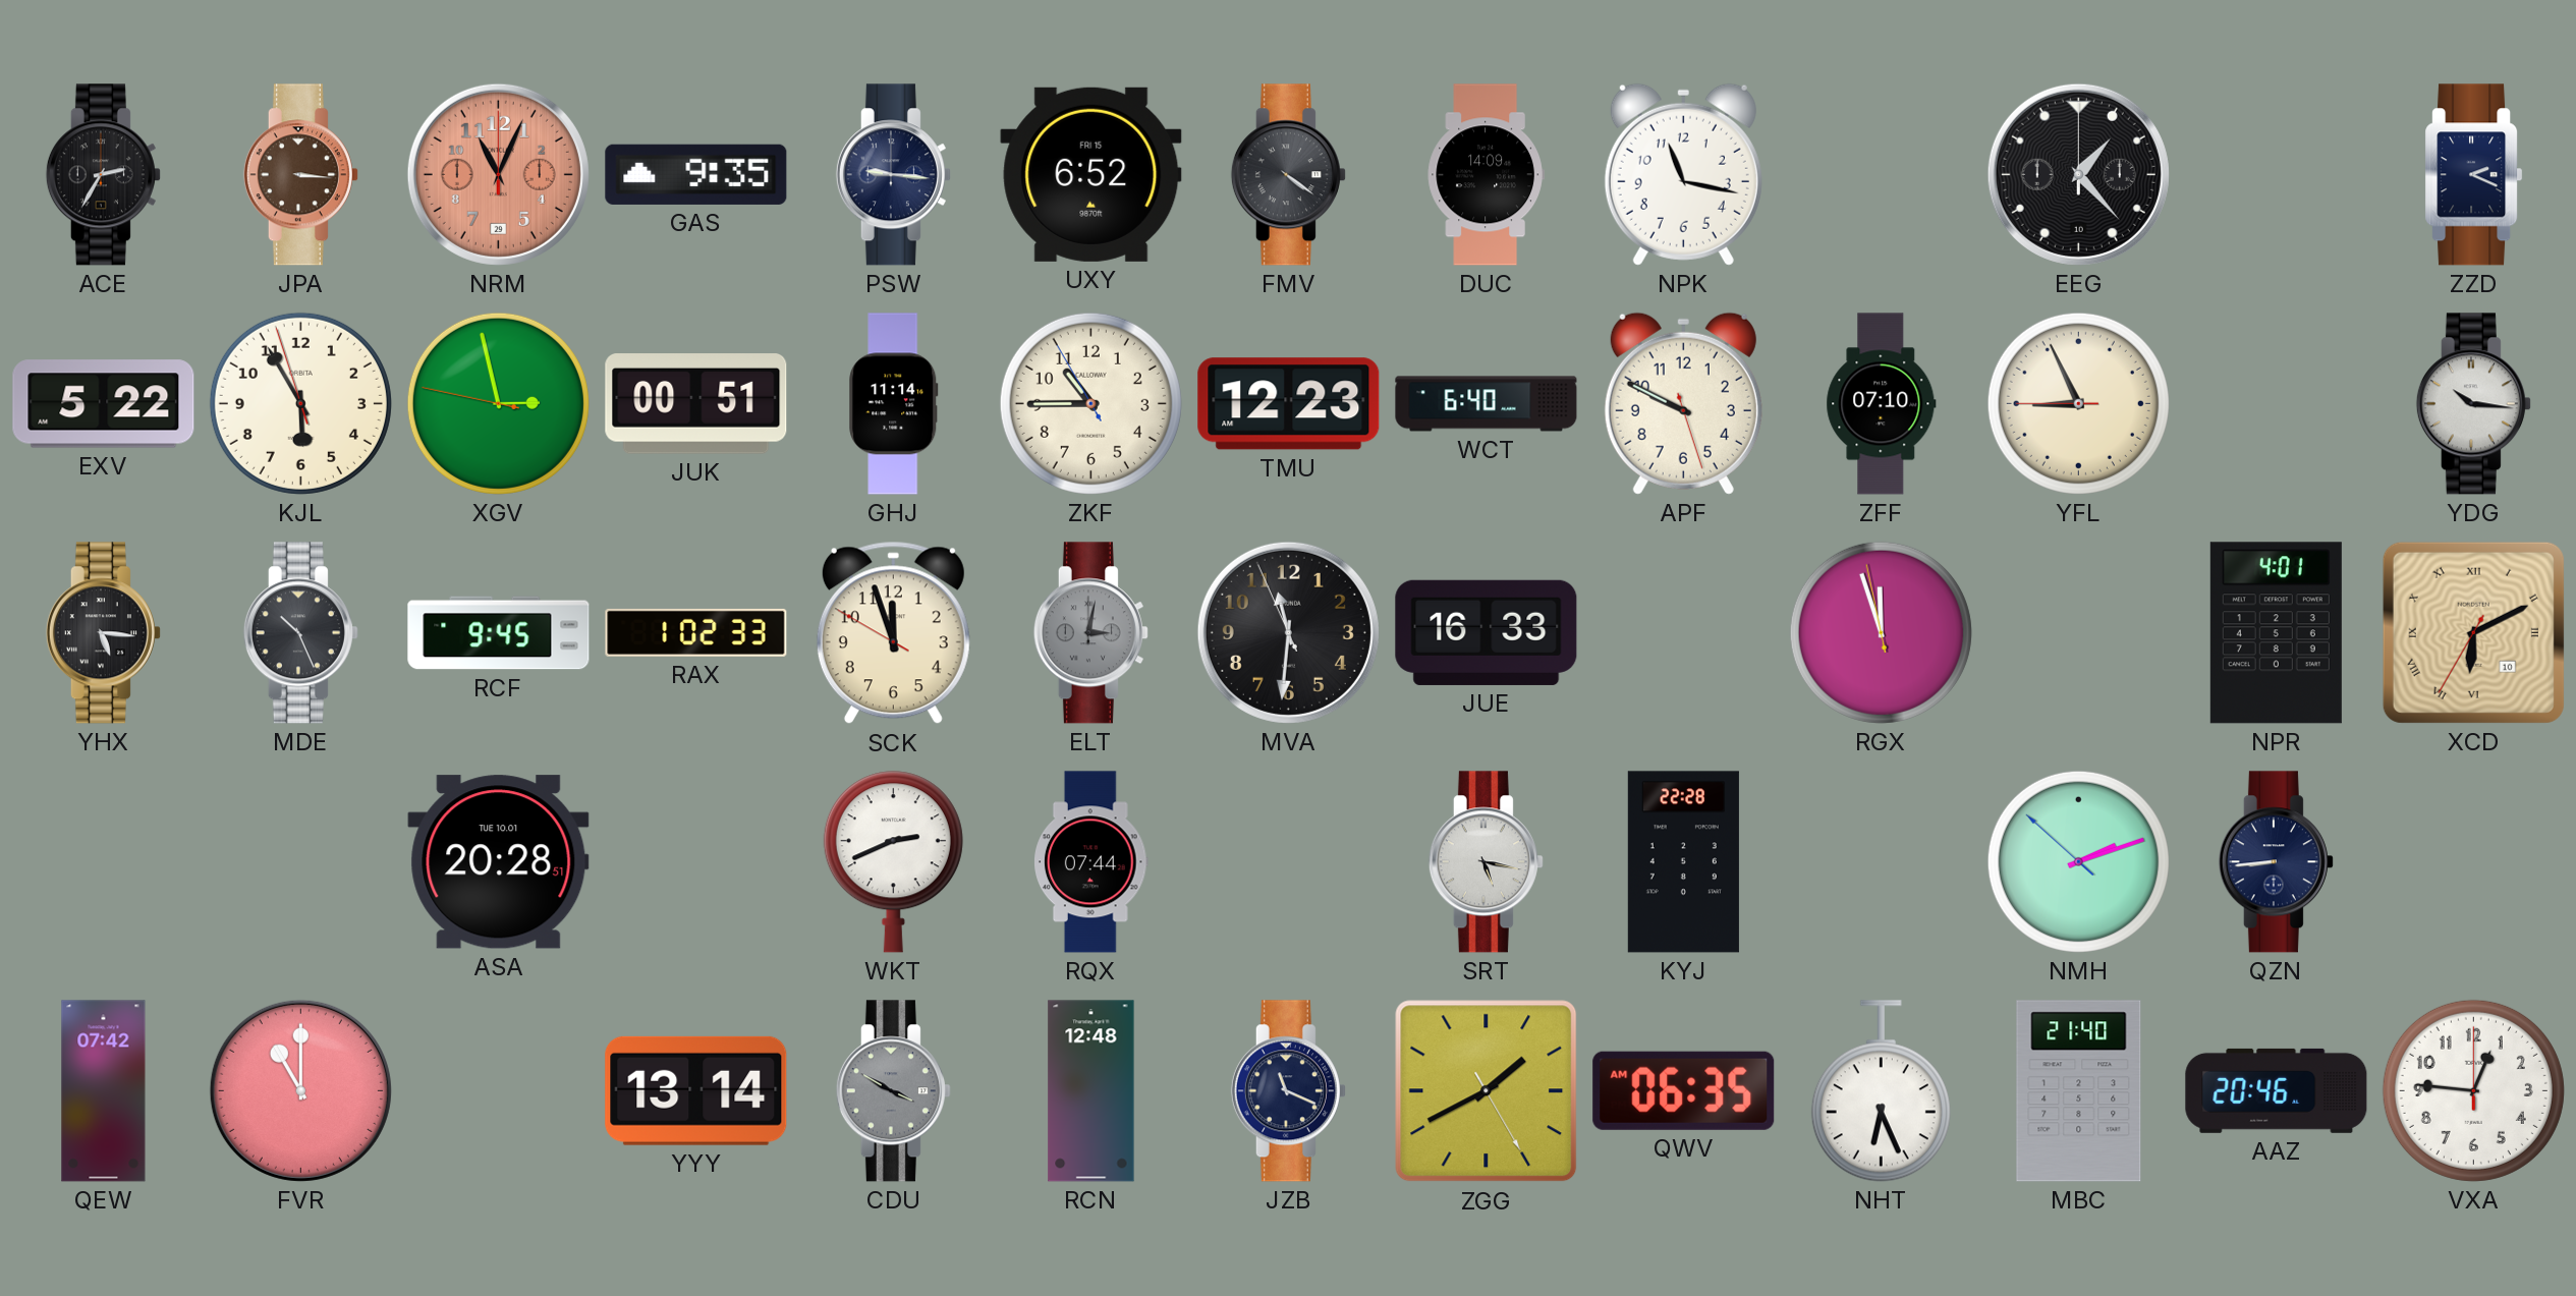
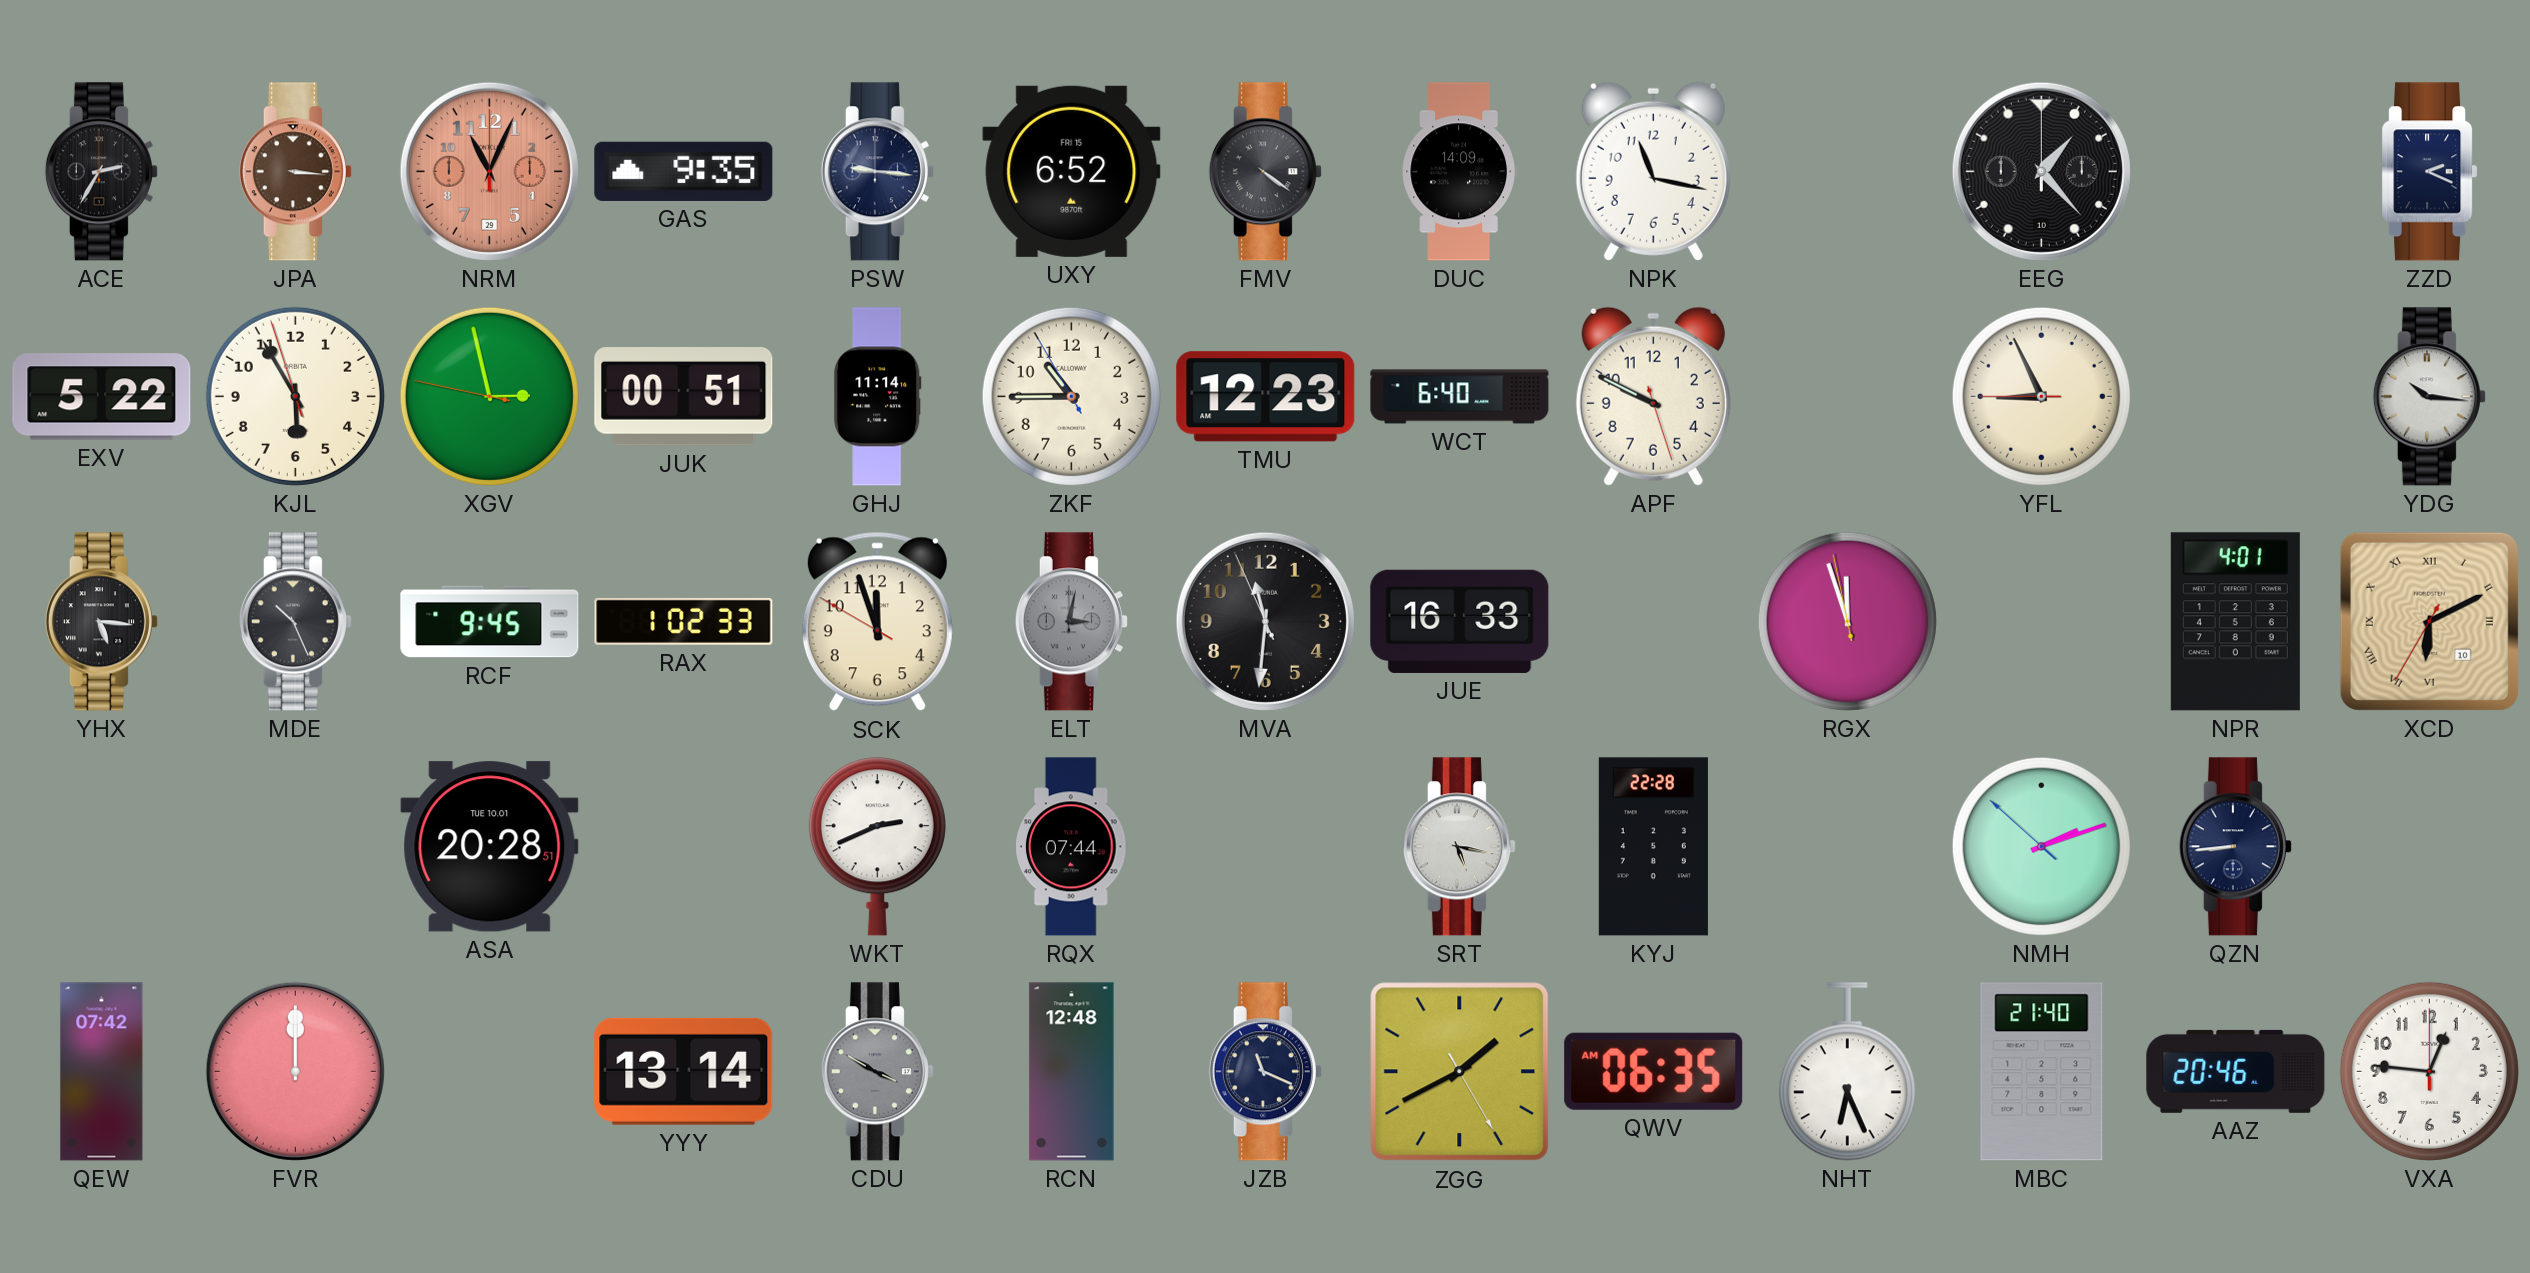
ZFF: 07:10 -> none
FVR: 11:00 -> 12:00
